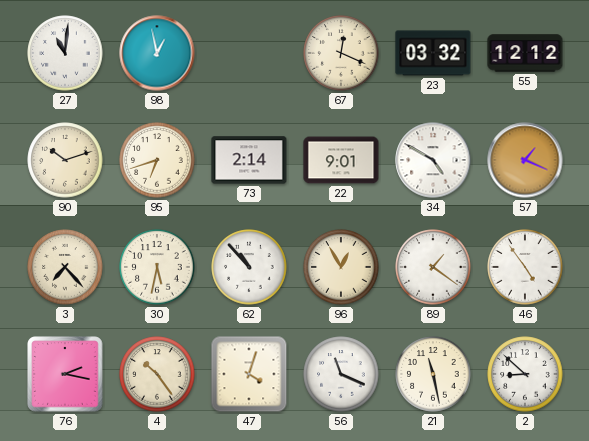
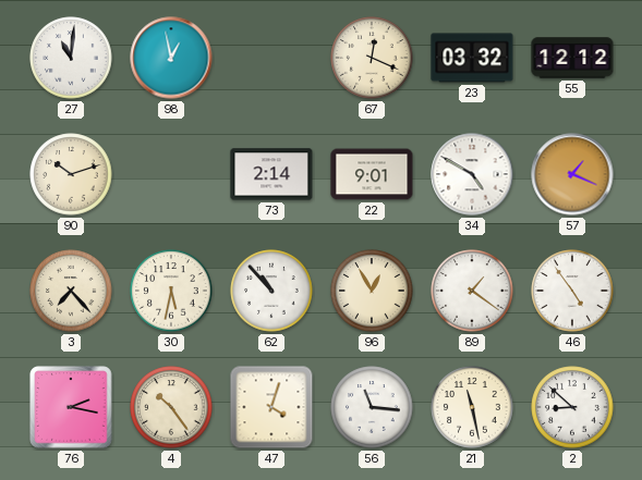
95: 6:42 -> none
56: 11:19 -> 11:16
